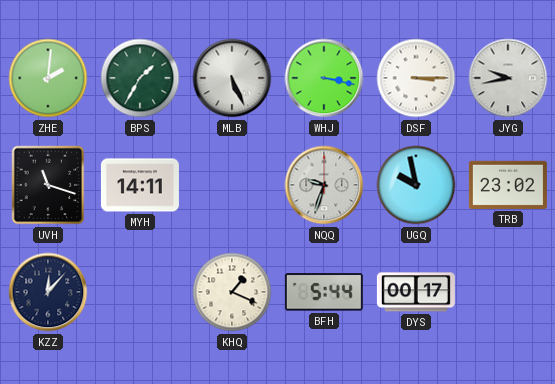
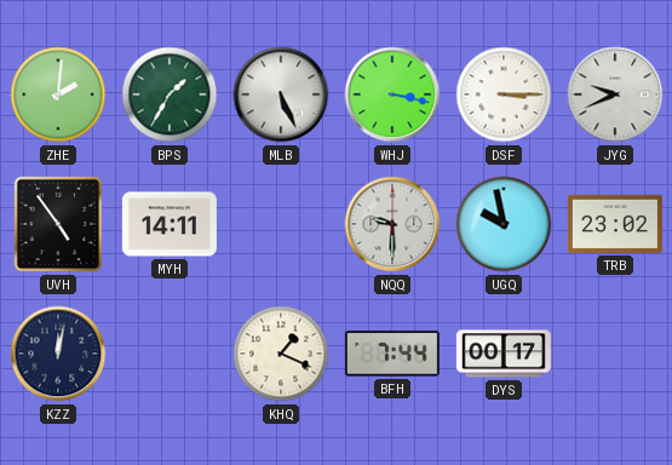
JYG: 9:43 -> 9:41
UVH: 11:18 -> 4:54
NQQ: 9:33 -> 9:30
KZZ: 12:07 -> 12:02
BFH: 5:44 -> 7:44
